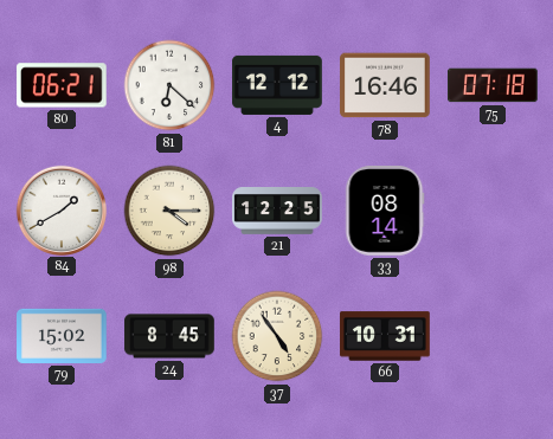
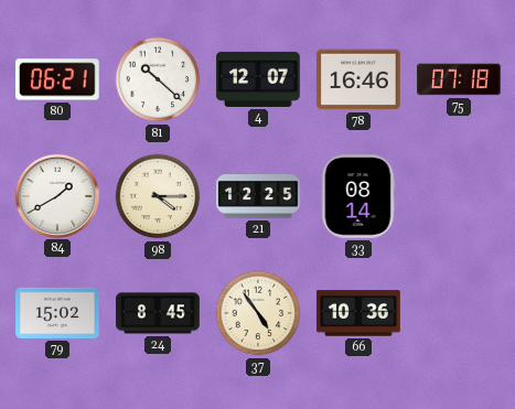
81: 6:22 -> 10:22
4: 12:12 -> 12:07
66: 10:31 -> 10:36
